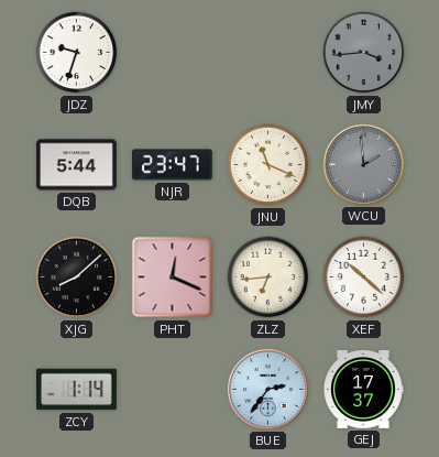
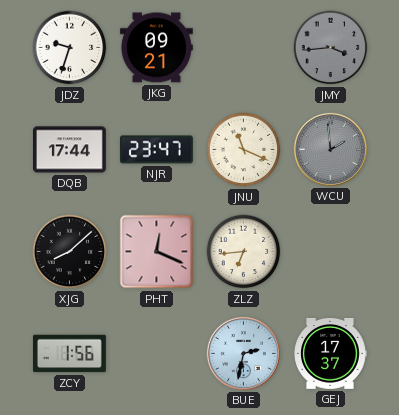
JKG: none -> 09:21
DQB: 5:44 -> 17:44
XEF: 10:22 -> none
ZCY: 1:14 -> 1:56
BUE: 2:36 -> 2:32
